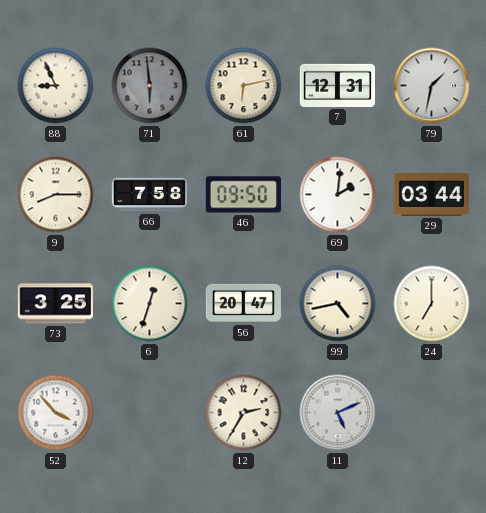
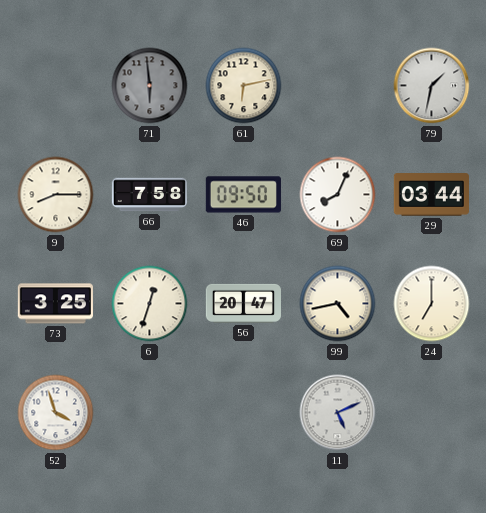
88: 8:56 -> none
7: 12:31 -> none
69: 2:01 -> 8:04
52: 3:53 -> 3:57
12: 2:35 -> none
